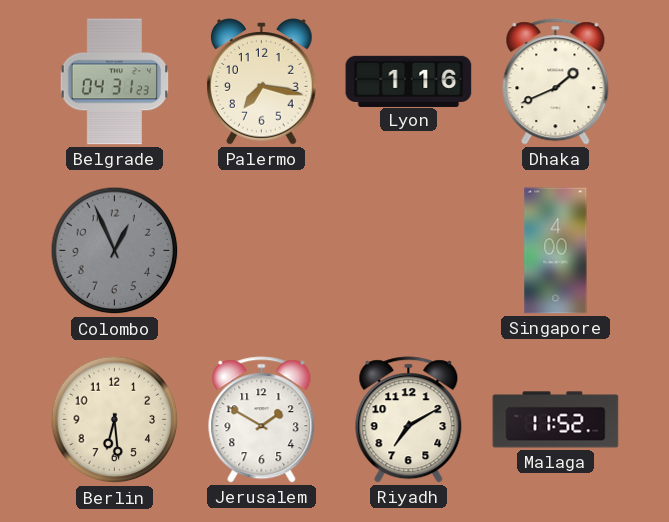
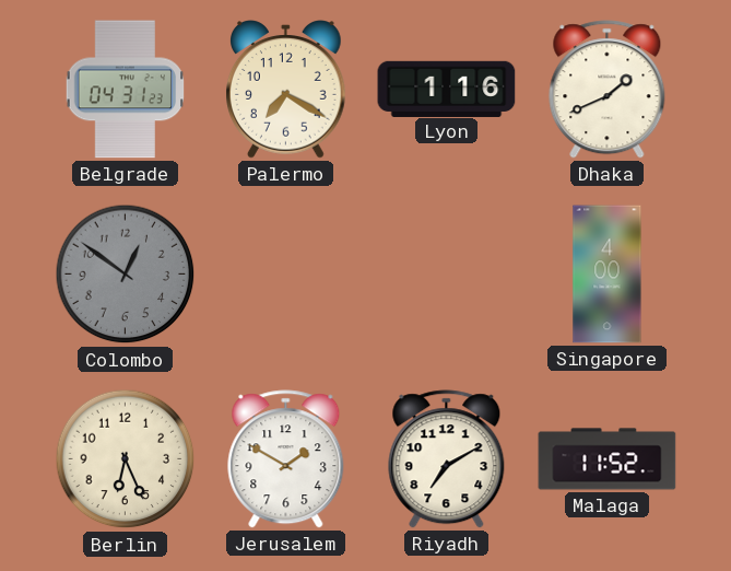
Palermo: 7:17 -> 7:20
Colombo: 12:56 -> 12:51
Berlin: 6:29 -> 6:26
